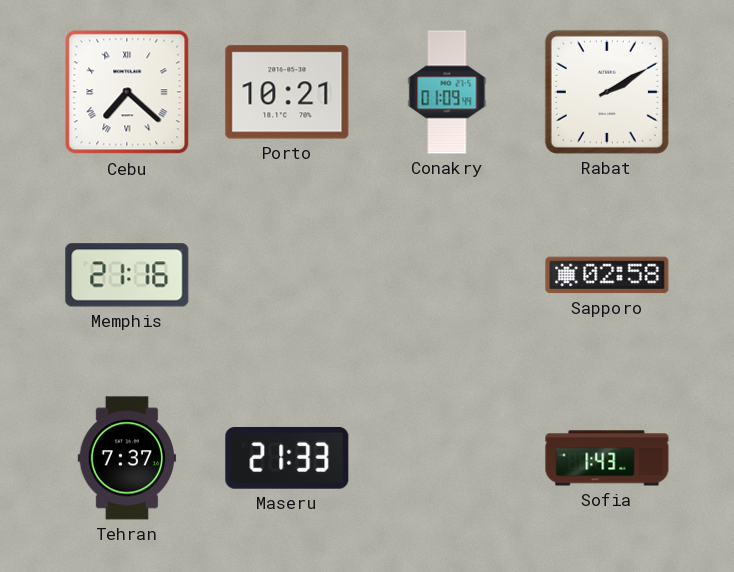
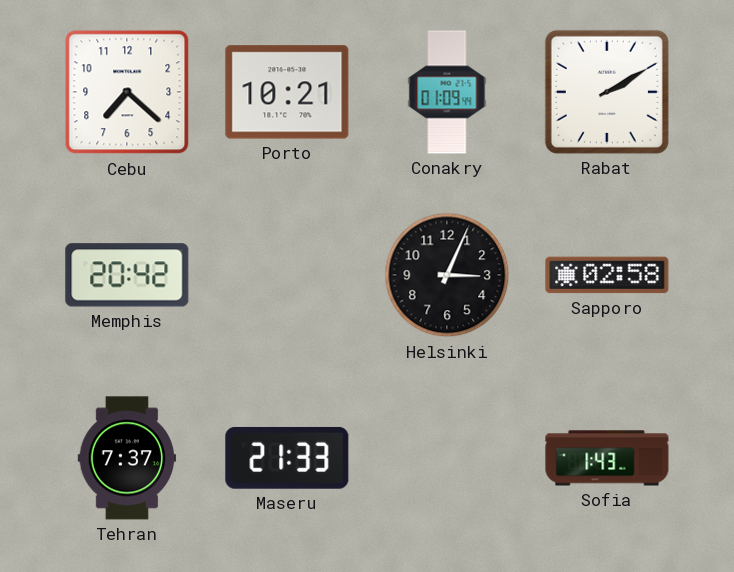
Cebu numerals: Roman -> Arabic
Memphis: 21:16 -> 20:42
Helsinki: none -> 3:04
